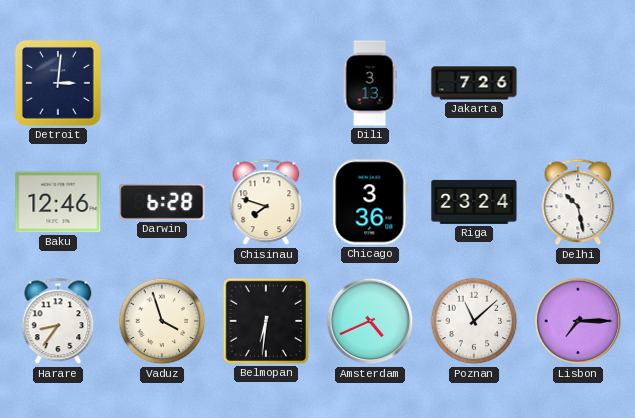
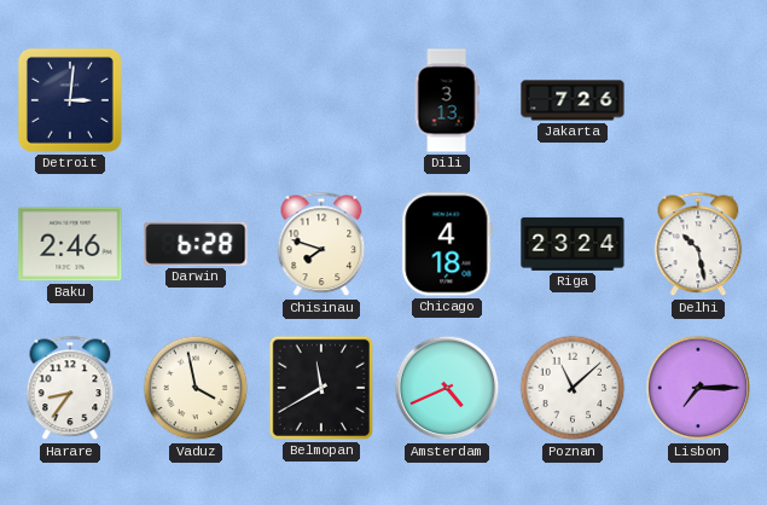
Baku: 12:46 -> 2:46
Chicago: 3:36 -> 4:18
Vaduz: 3:57 -> 3:58
Belmopan: 6:31 -> 11:40
